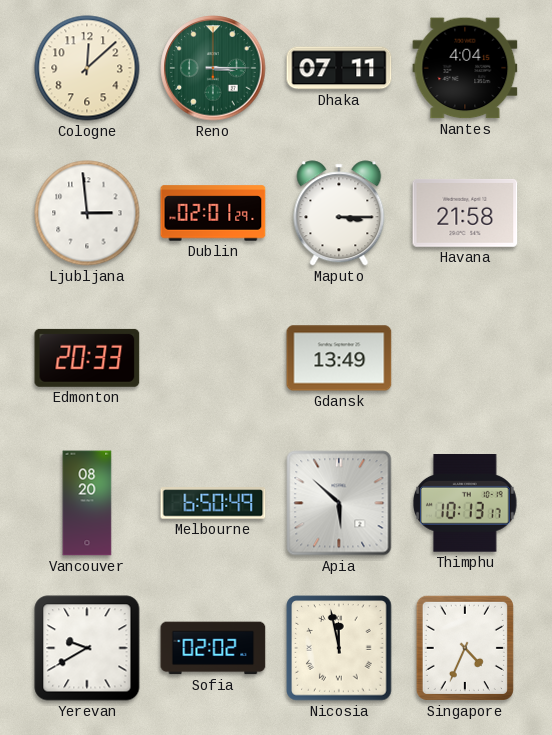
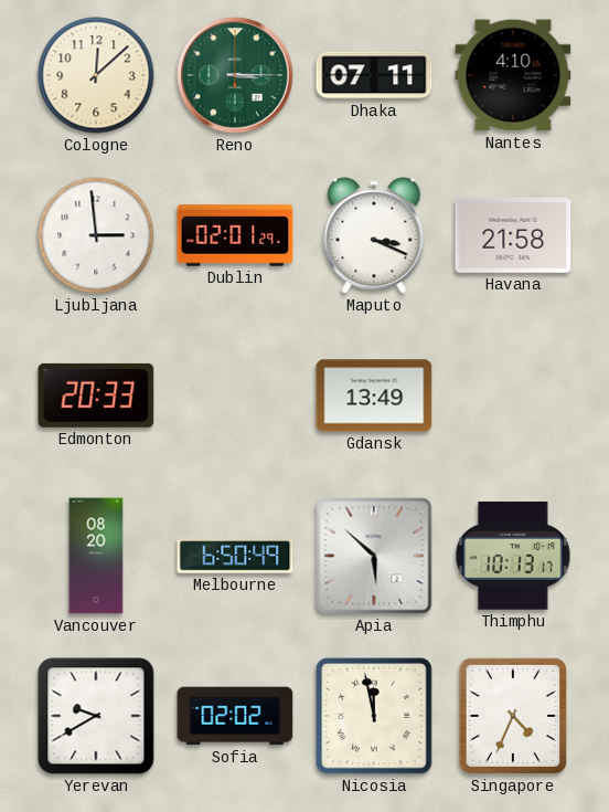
Nantes: 4:04 -> 4:10
Maputo: 3:15 -> 3:19
